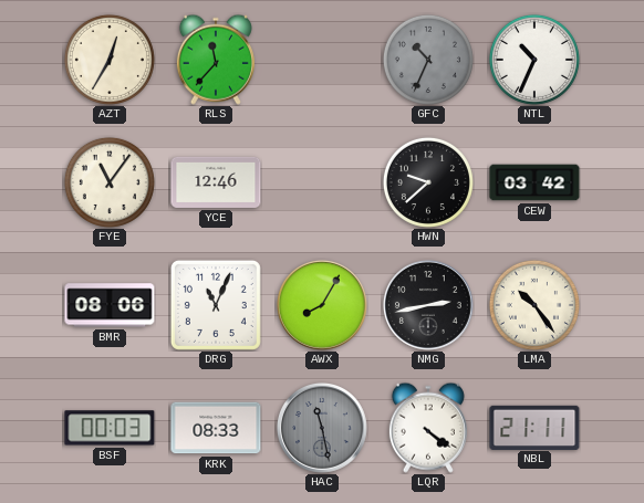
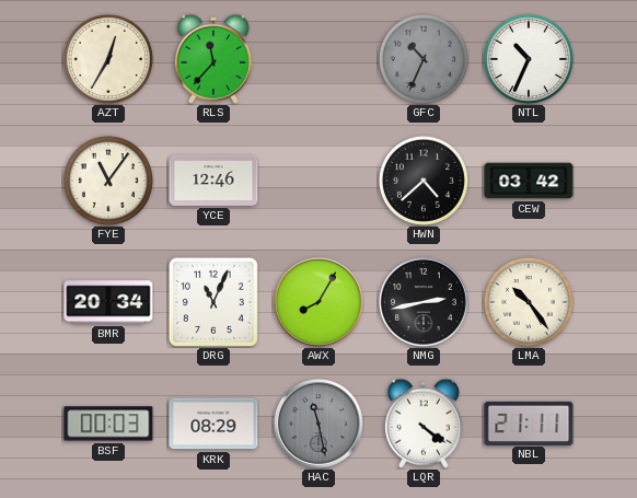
HWN: 9:38 -> 4:38
BMR: 08:06 -> 20:34
KRK: 08:33 -> 08:29
